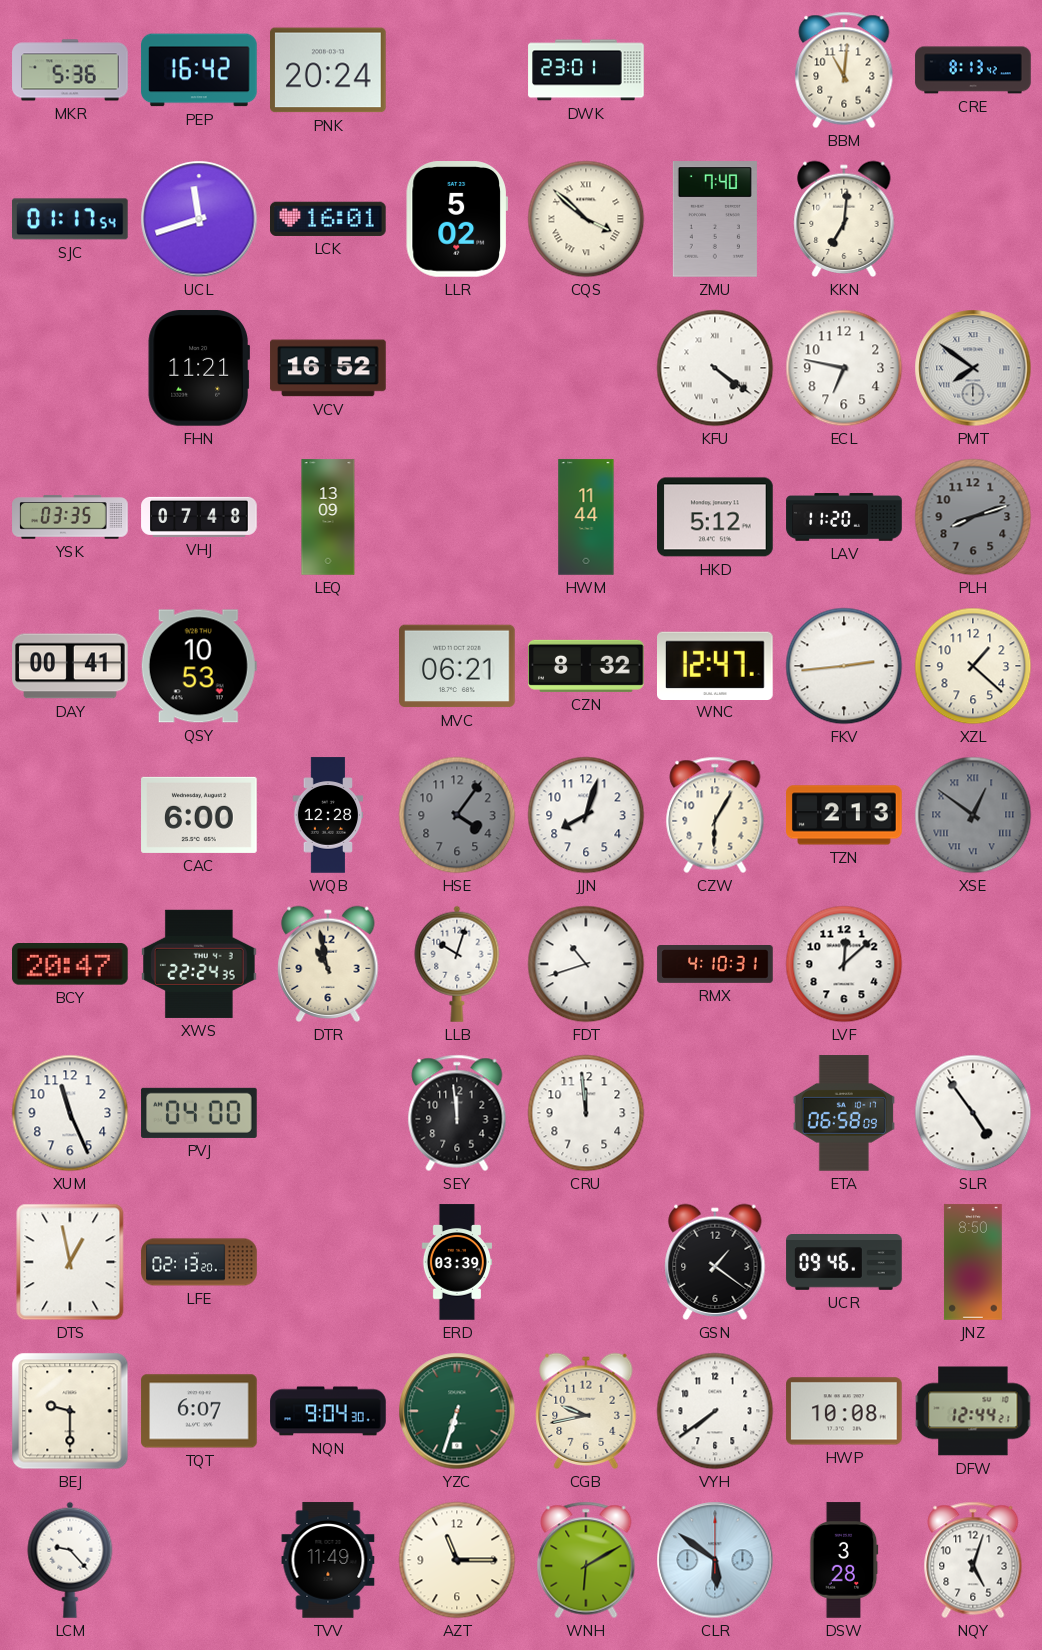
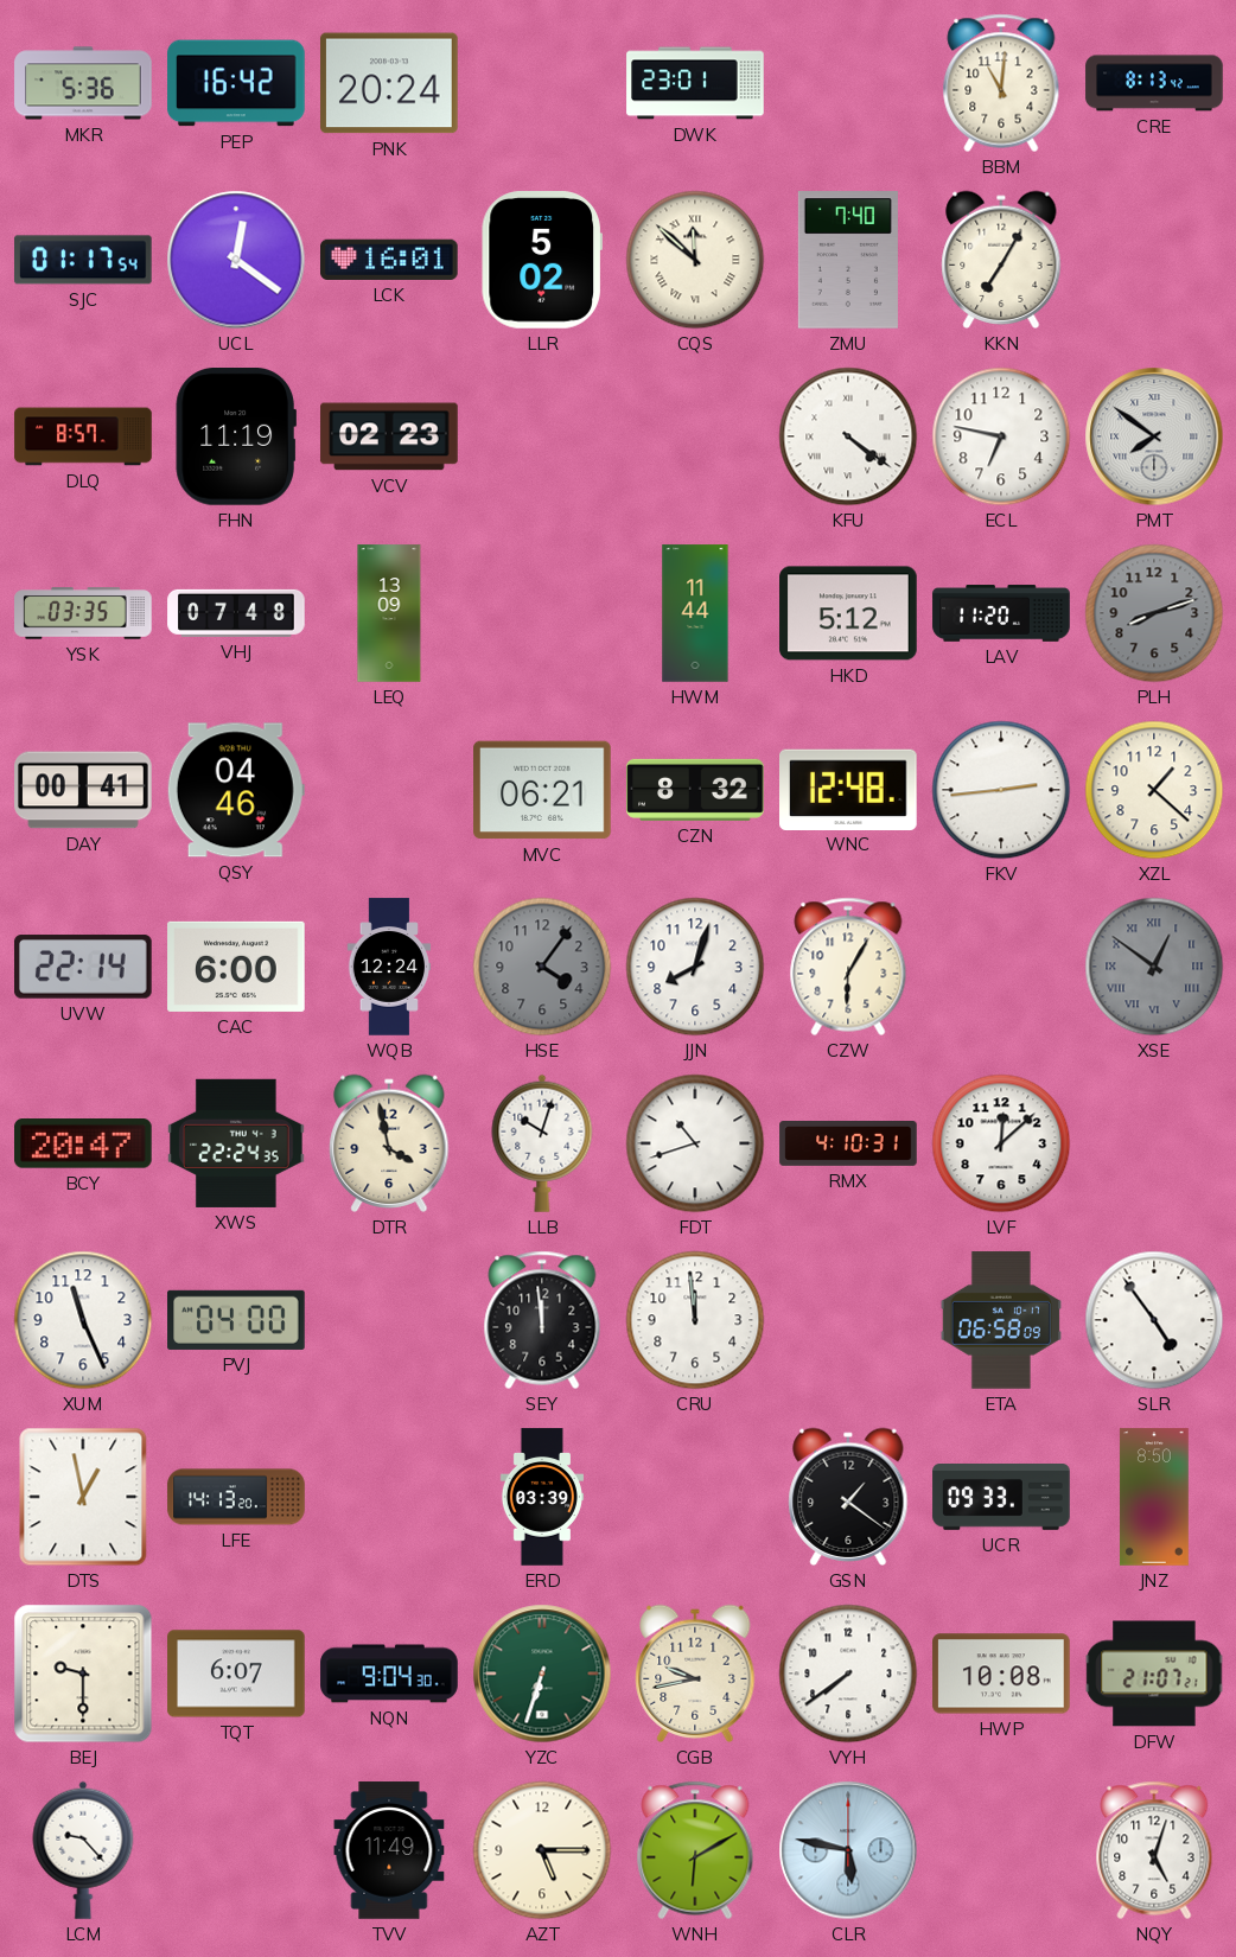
UCL: 11:42 -> 12:21
CQS: 3:52 -> 11:52
KKN: 7:01 -> 7:05
DLQ: none -> 8:57
FHN: 11:21 -> 11:19
VCV: 16:52 -> 02:23
QSY: 10:53 -> 04:46
WNC: 12:47 -> 12:48
UVW: none -> 22:14
WQB: 12:28 -> 12:24
TZN: 2:13 -> none
DTR: 10:58 -> 3:58
LFE: 02:13 -> 14:13
UCR: 09:46 -> 09:33
DFW: 12:44 -> 21:07
AZT: 11:15 -> 5:15
CLR: 5:51 -> 5:47
DSW: 3:28 -> none
